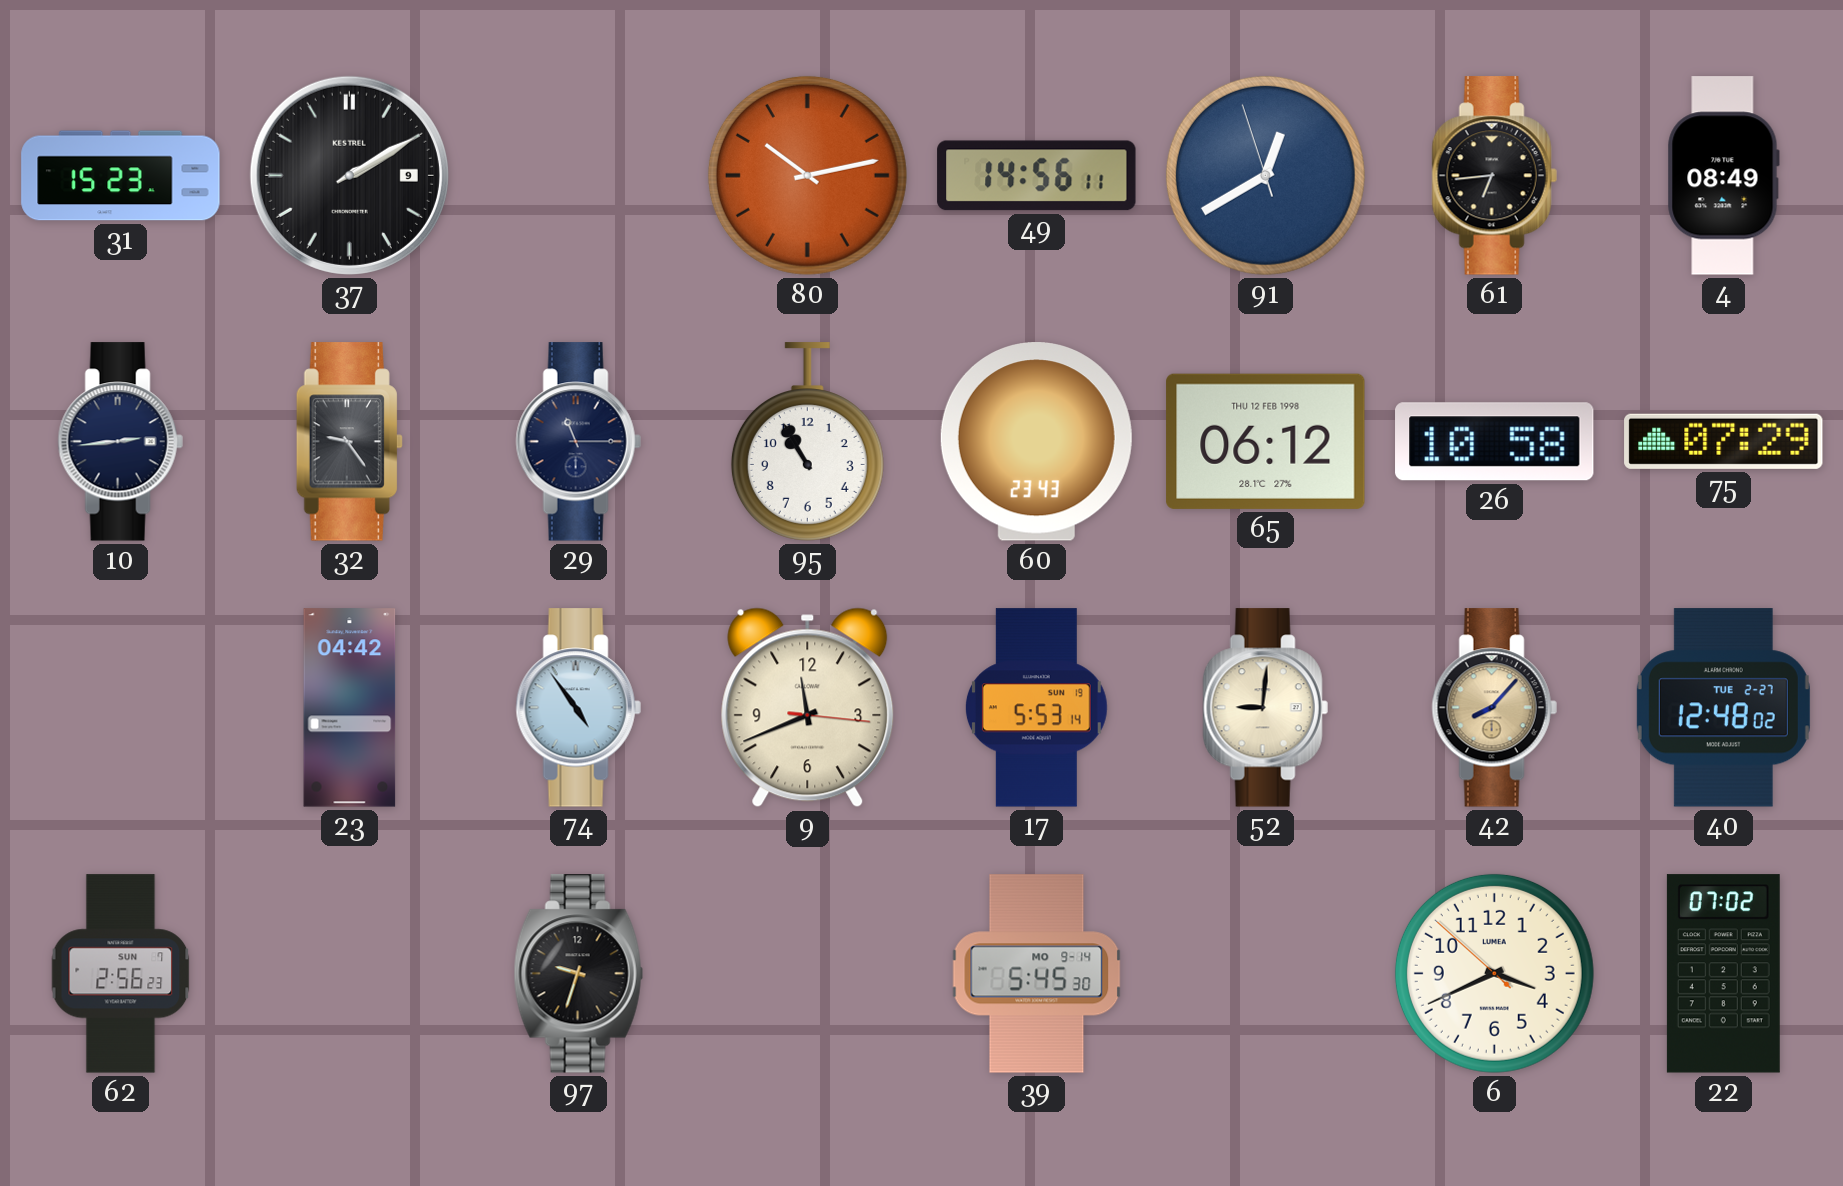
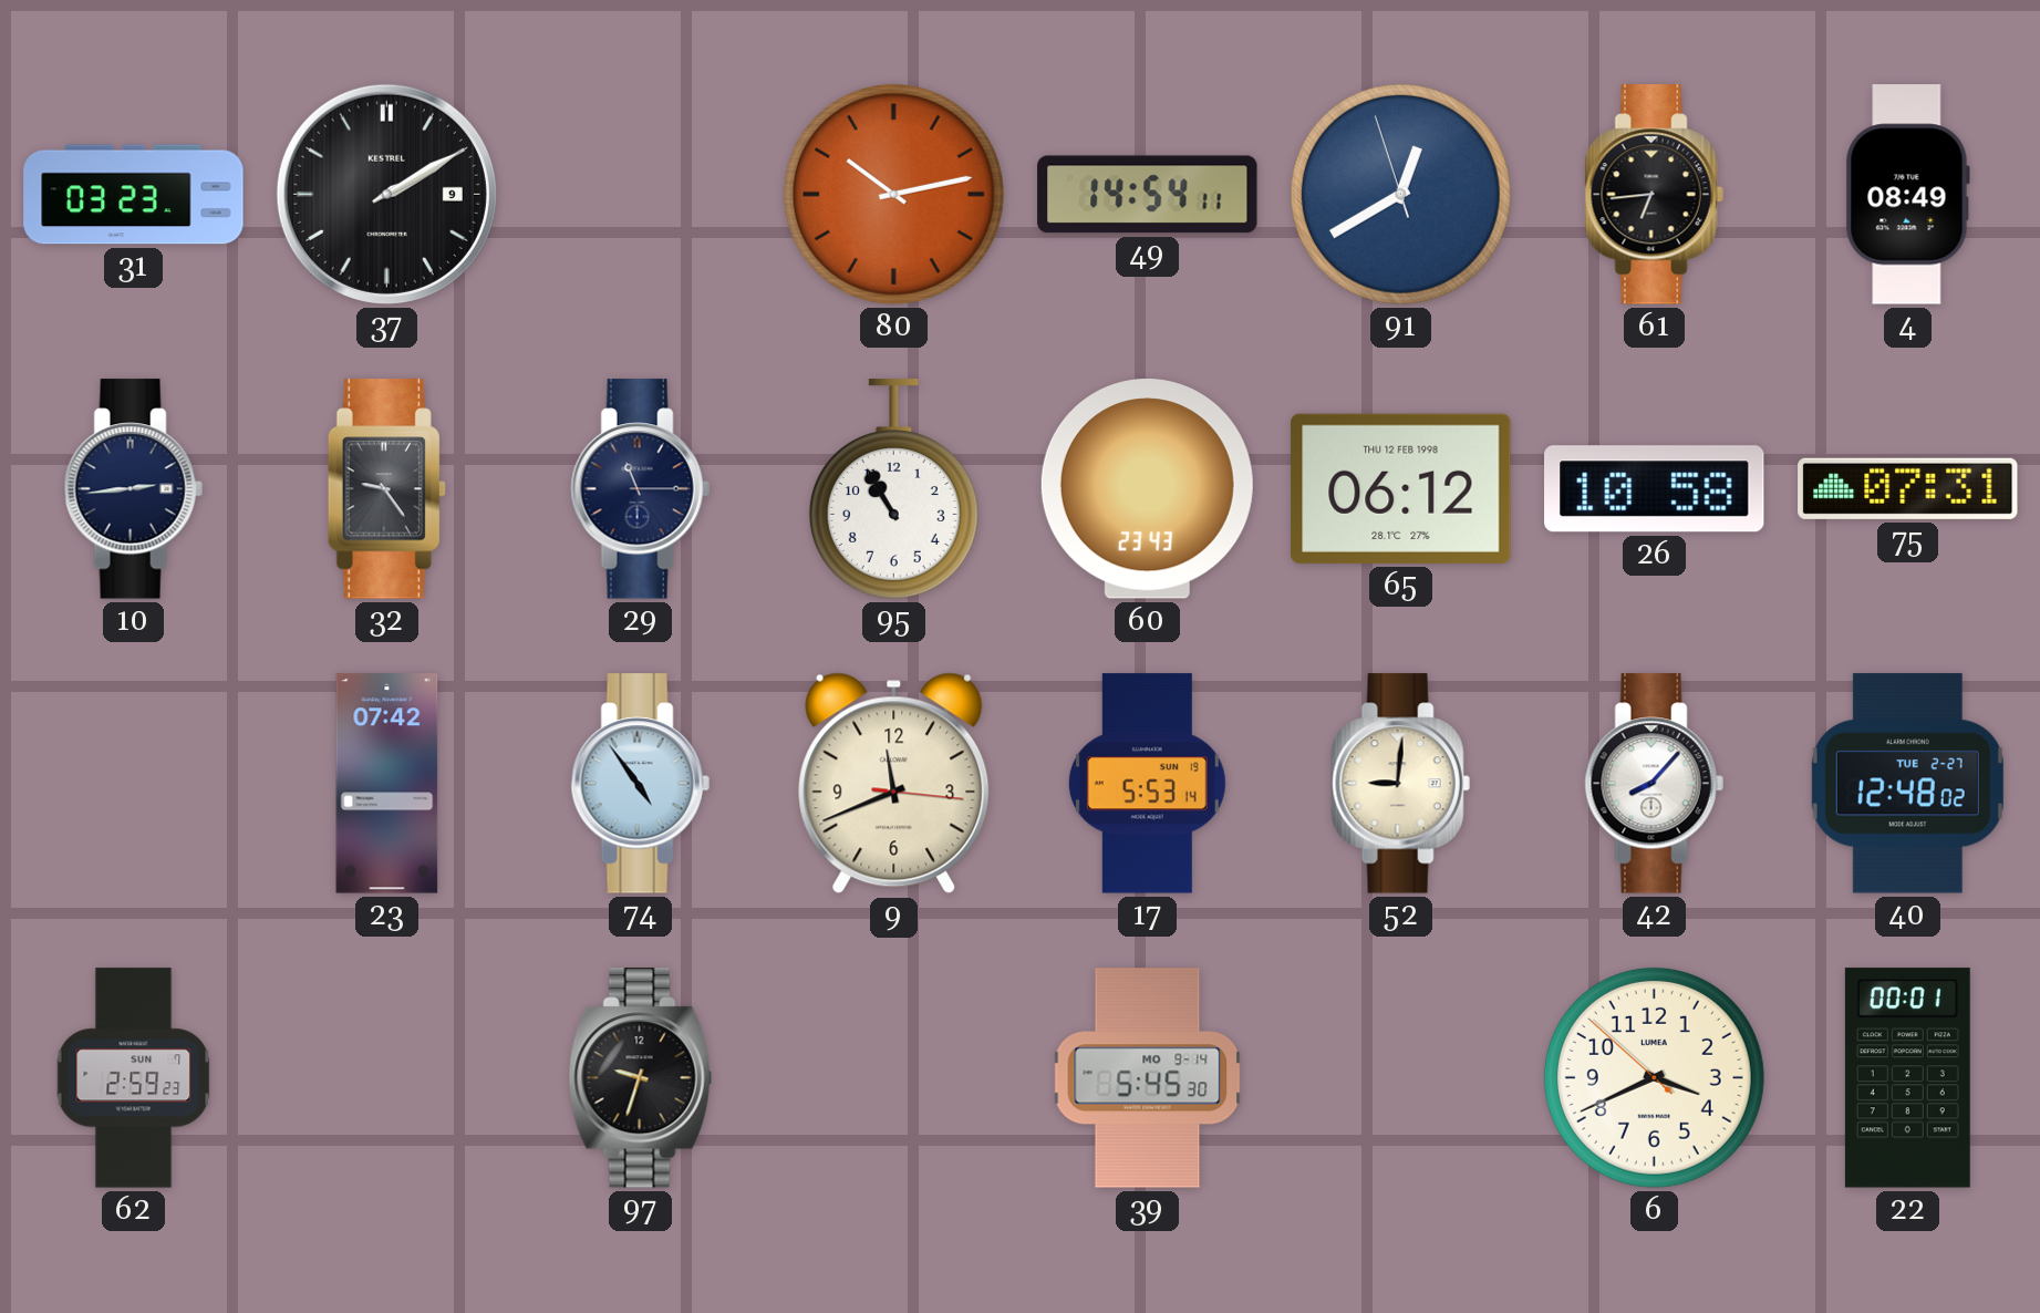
31: 15:23 -> 03:23
49: 14:56 -> 14:54
75: 07:29 -> 07:31
23: 04:42 -> 07:42
42 dial: champagne -> white
62: 2:56 -> 2:59
22: 07:02 -> 00:01
